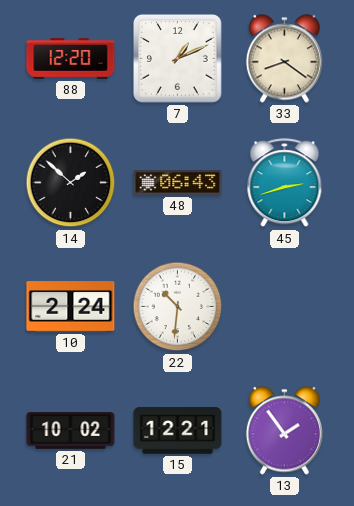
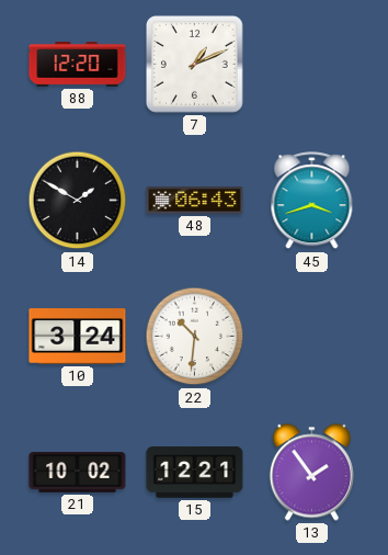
33: 8:21 -> none
14: 1:52 -> 1:50
45: 2:42 -> 3:42
10: 2:24 -> 3:24
